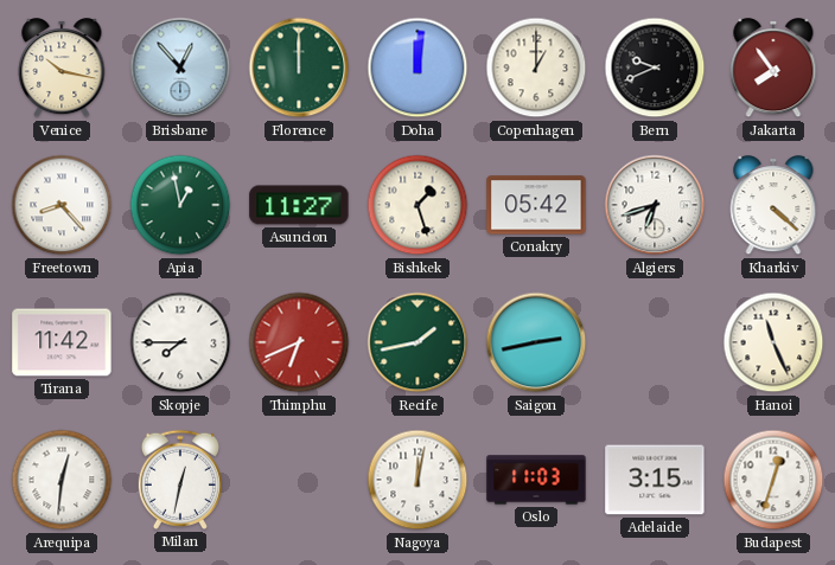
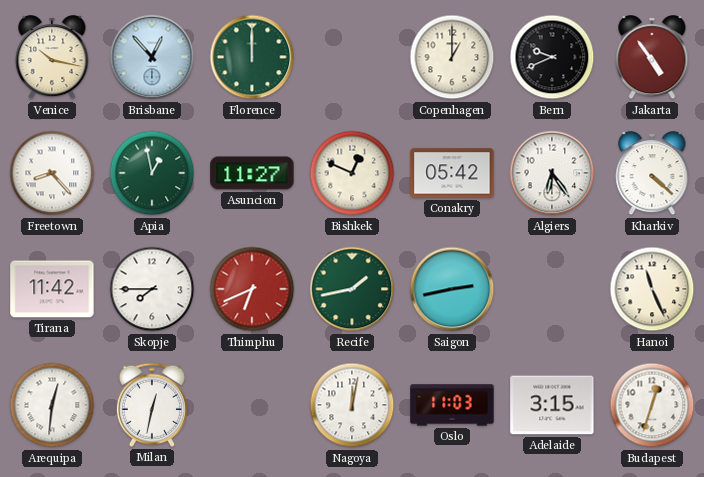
Doha: 12:01 -> none
Jakarta: 7:54 -> 4:54
Bishkek: 1:27 -> 12:49
Algiers: 6:42 -> 6:24
